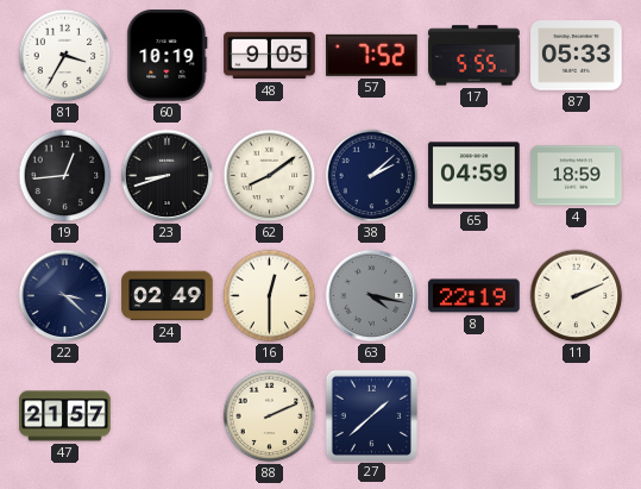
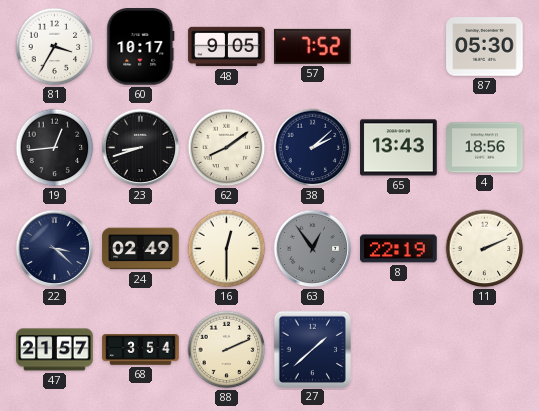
60: 10:19 -> 10:17
17: 5:55 -> none
87: 05:33 -> 05:30
65: 04:59 -> 13:43
4: 18:59 -> 18:56
63: 4:17 -> 12:54
68: none -> 3:54
